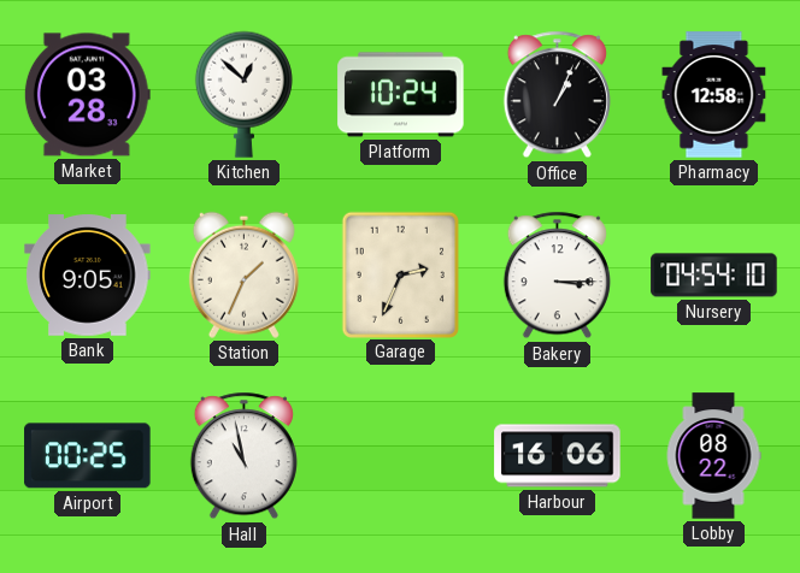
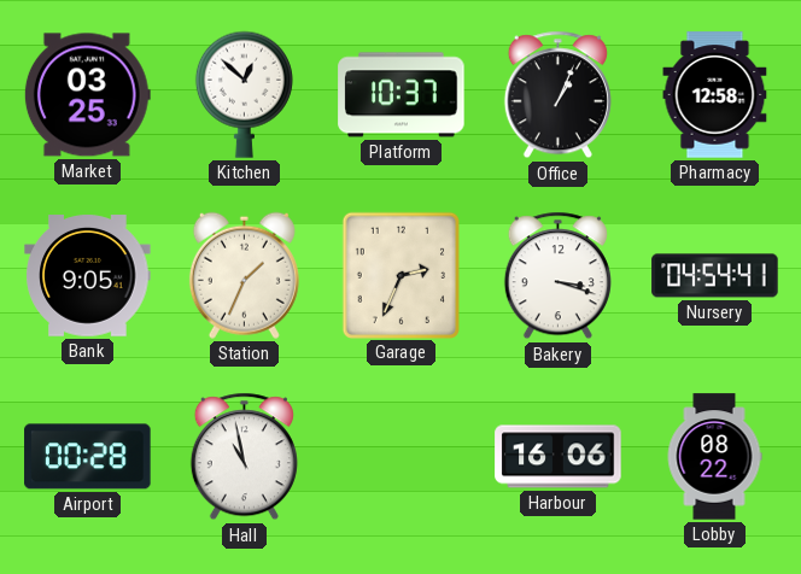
Market: 03:28 -> 03:25
Platform: 10:24 -> 10:37
Bakery: 3:15 -> 3:18
Nursery: 04:54:10 -> 04:54:41
Airport: 00:25 -> 00:28
